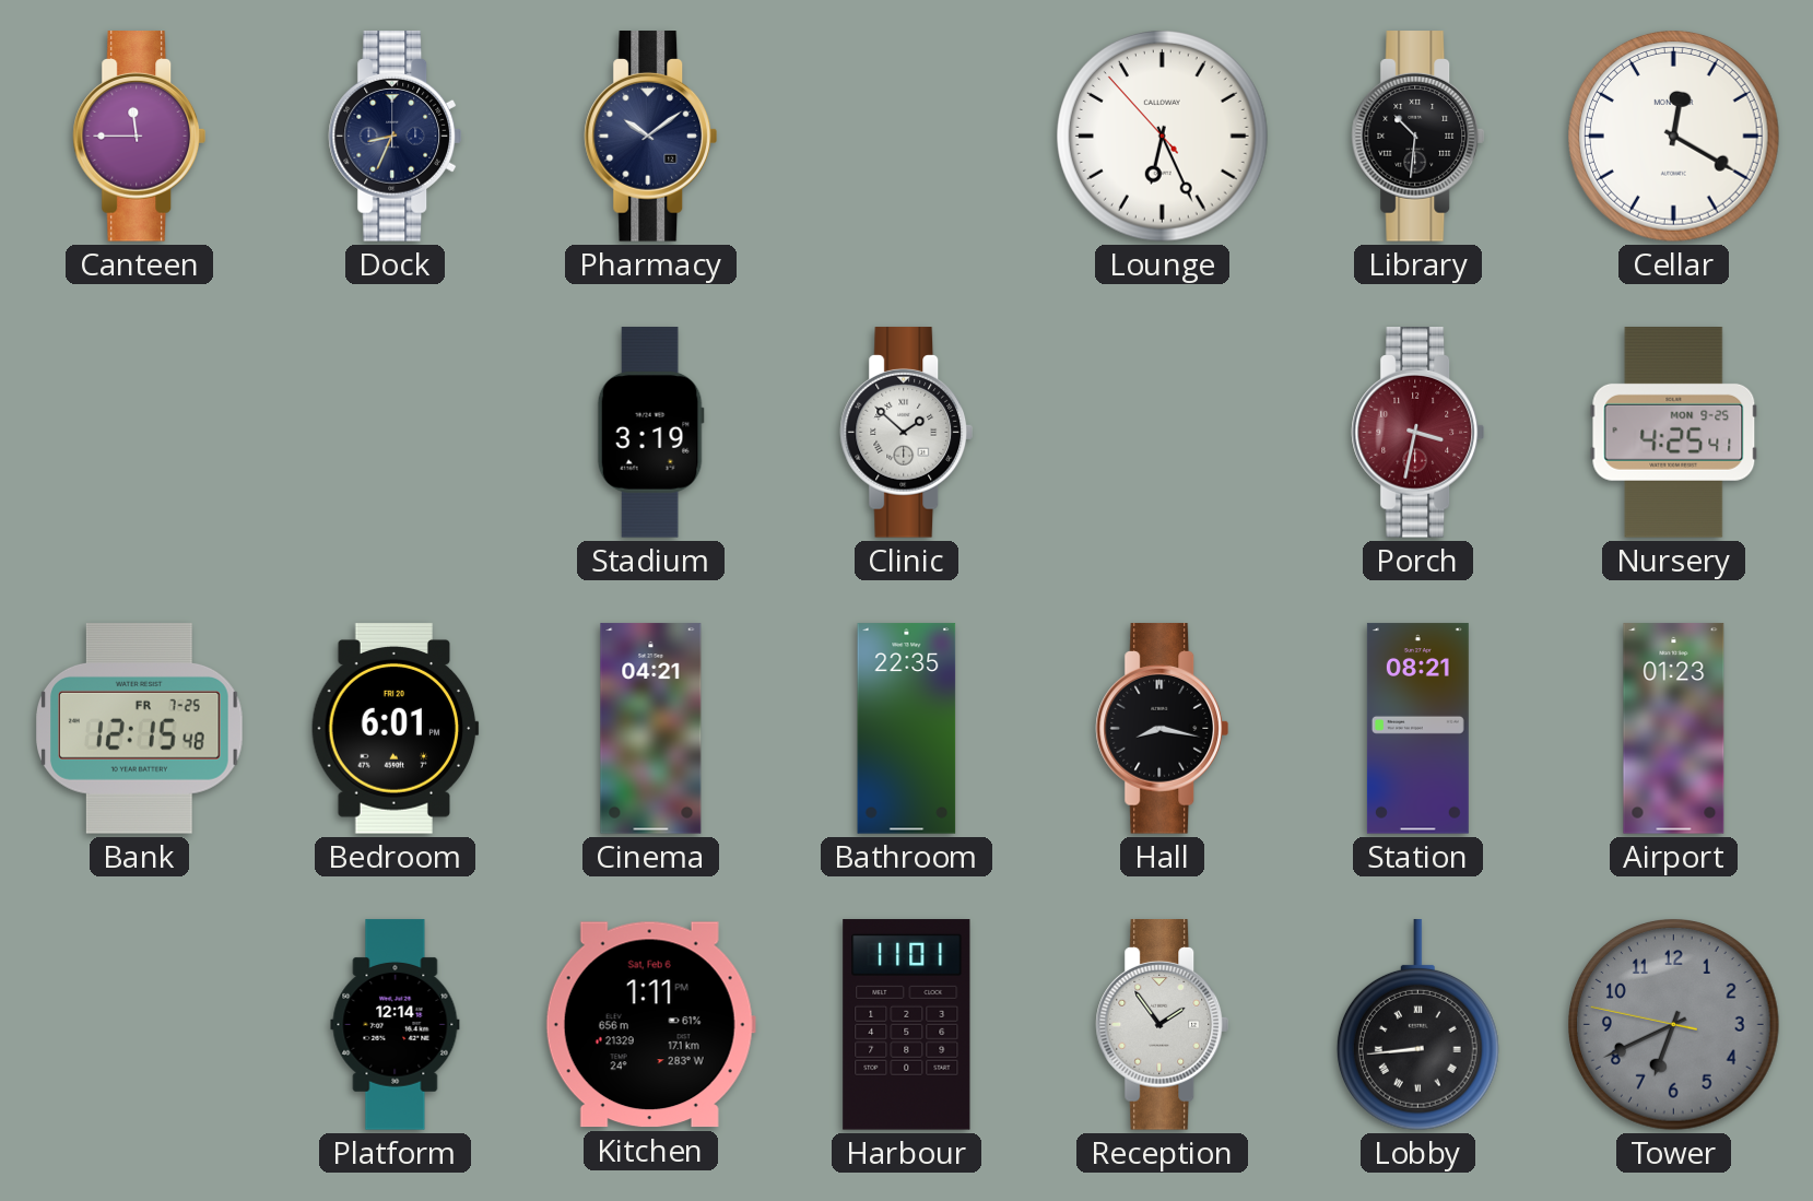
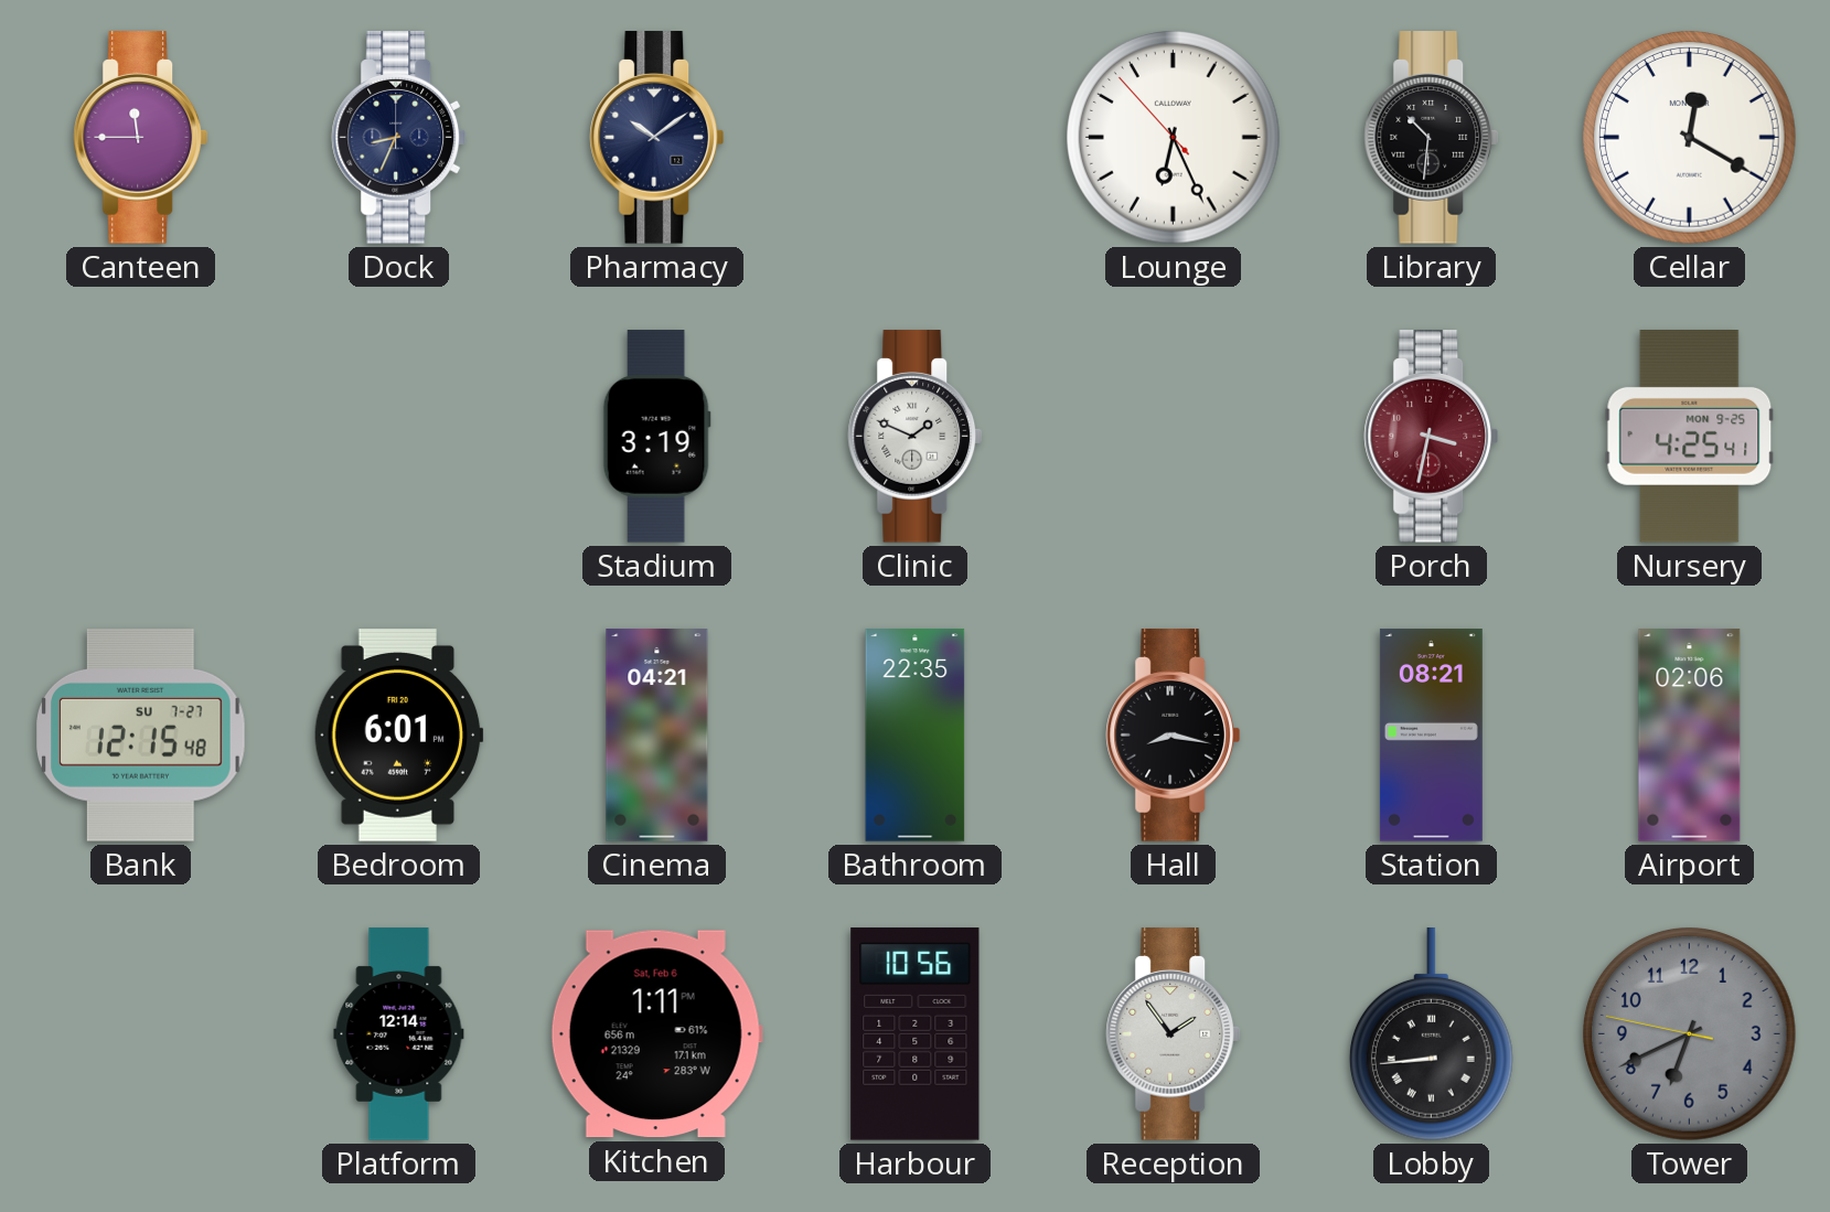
Clinic: 1:52 -> 1:49
Bank date: FR 7-25 -> SU 7-27
Airport: 01:23 -> 02:06
Harbour: 11:01 -> 10:56
